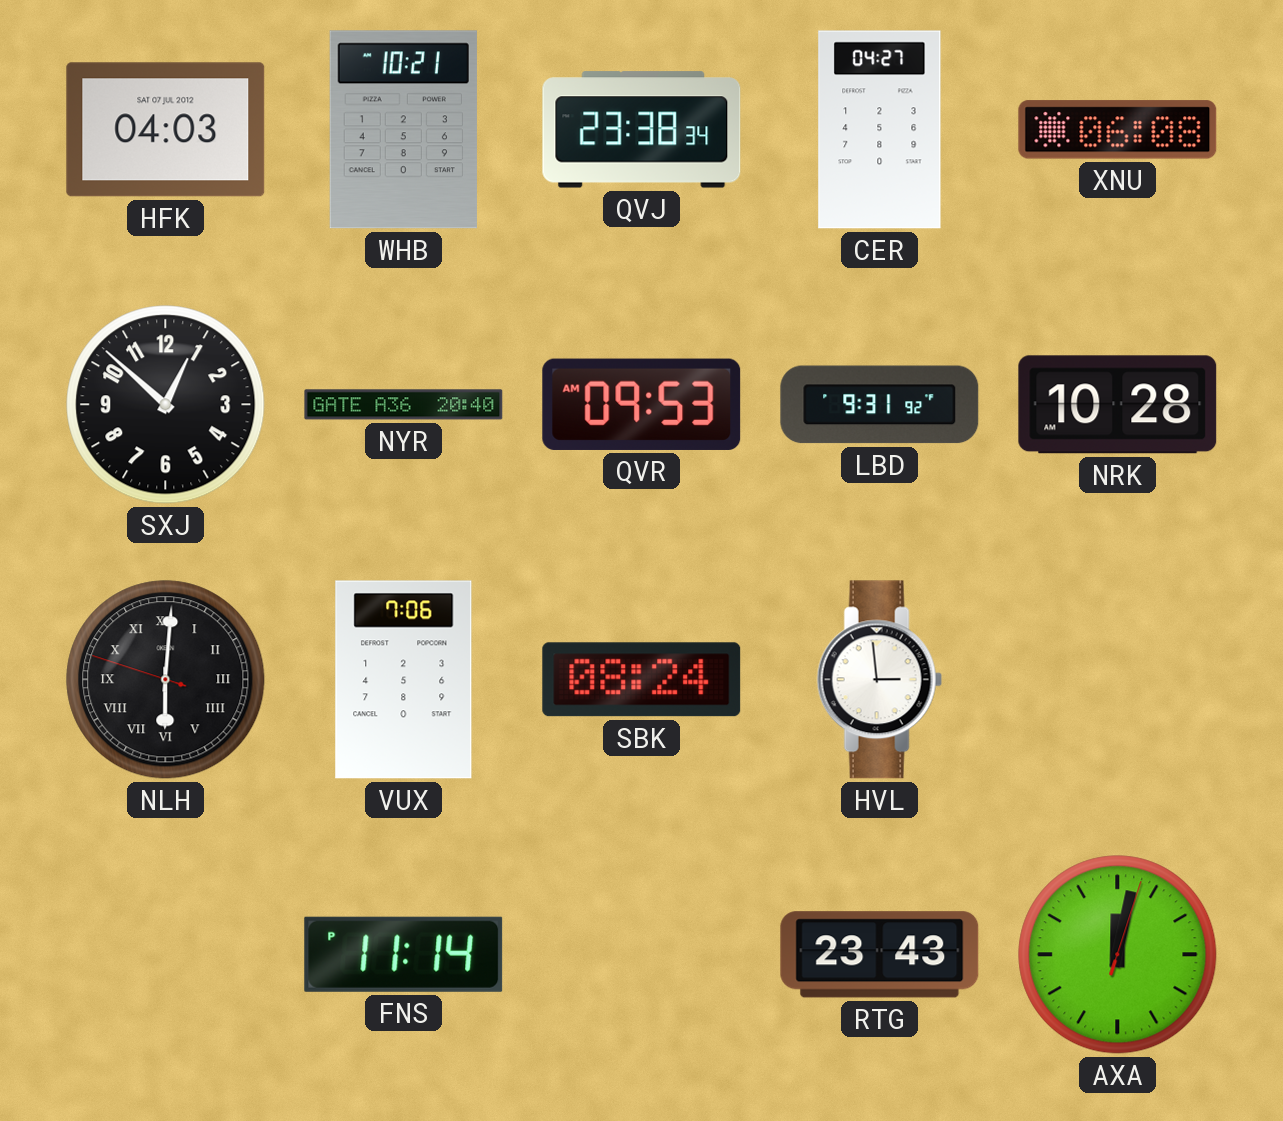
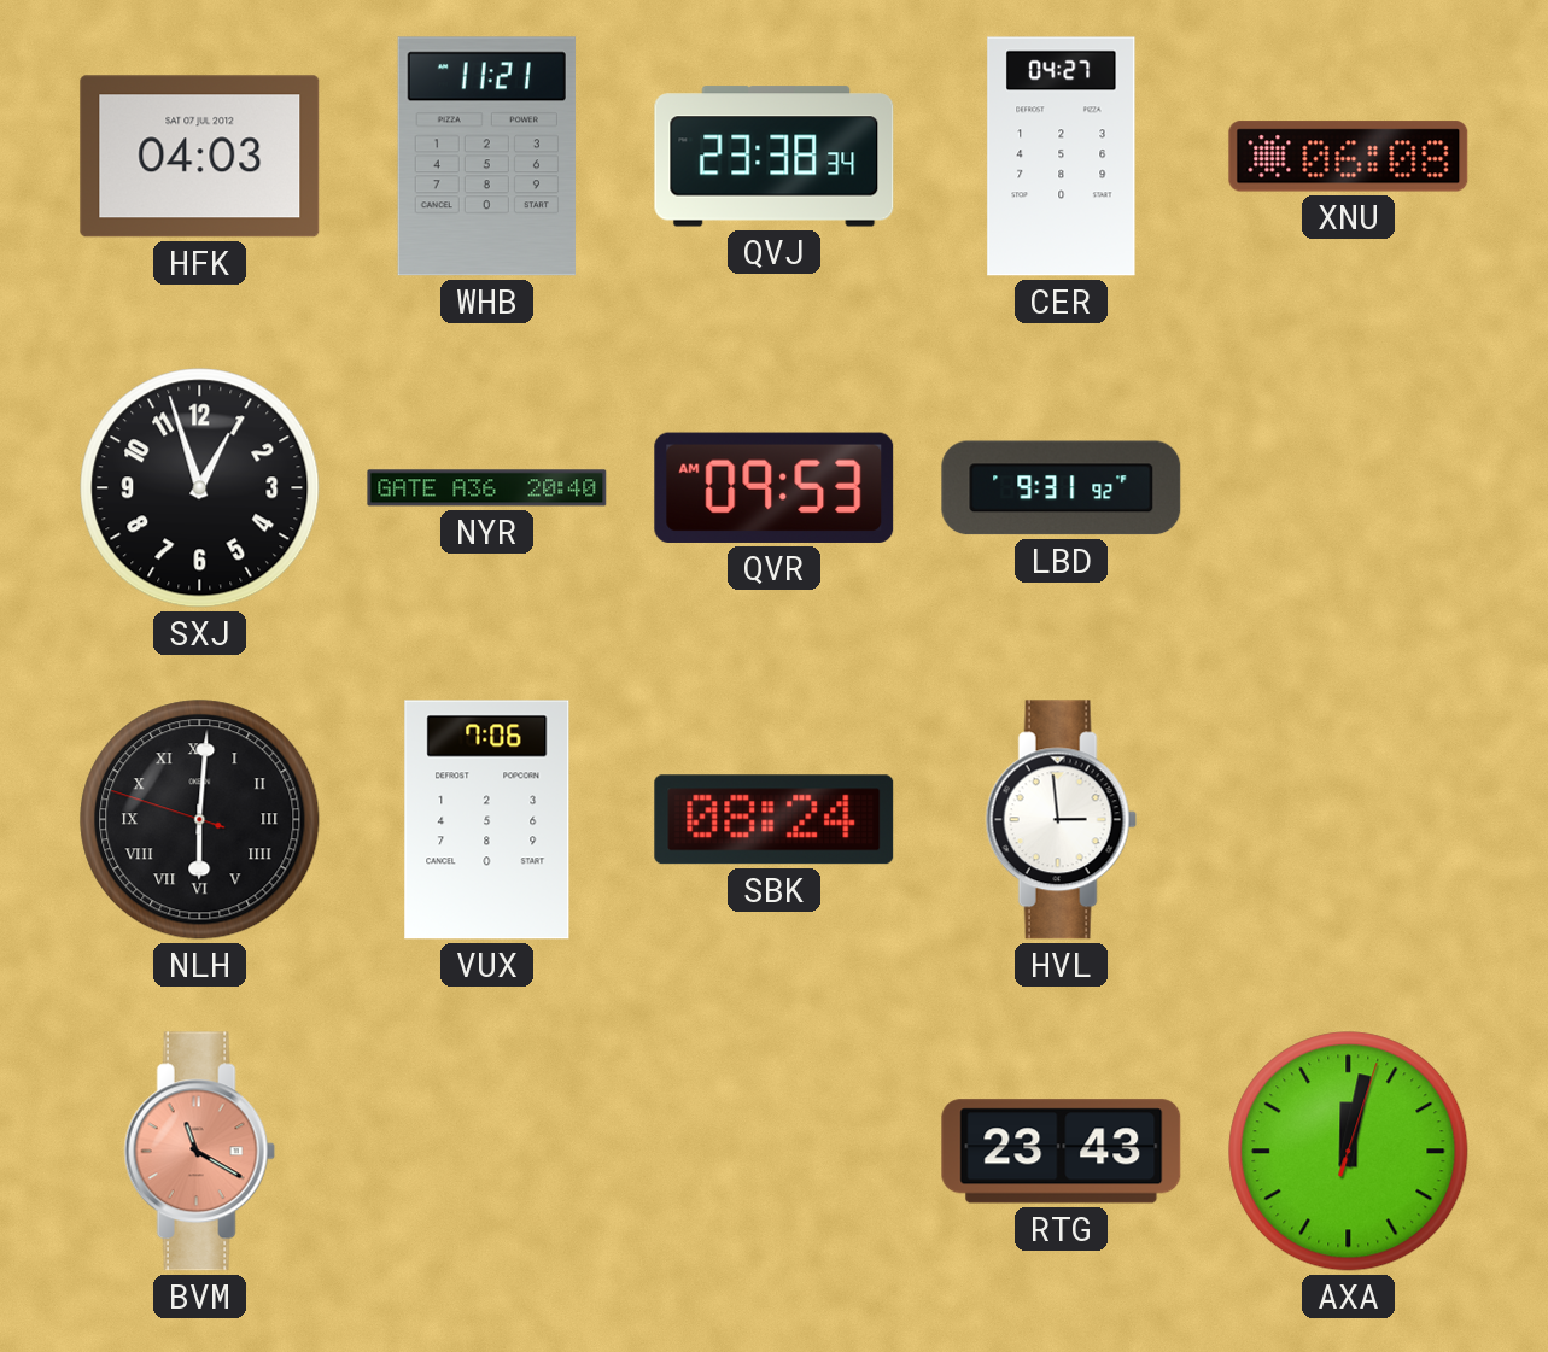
WHB: 10:21 -> 11:21
SXJ: 12:52 -> 12:57
NRK: 10:28 -> none
BVM: none -> 11:20
FNS: 11:14 -> none
